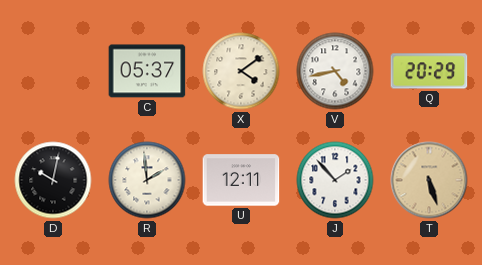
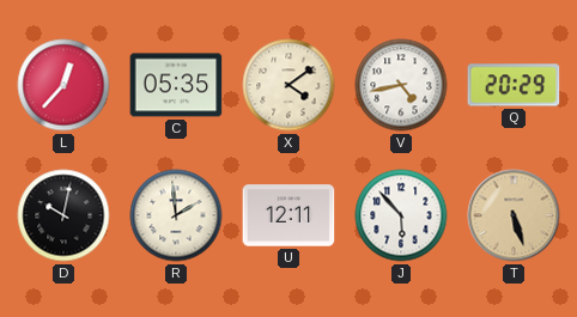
L: none -> 12:37
C: 05:37 -> 05:35
J: 1:53 -> 5:53
